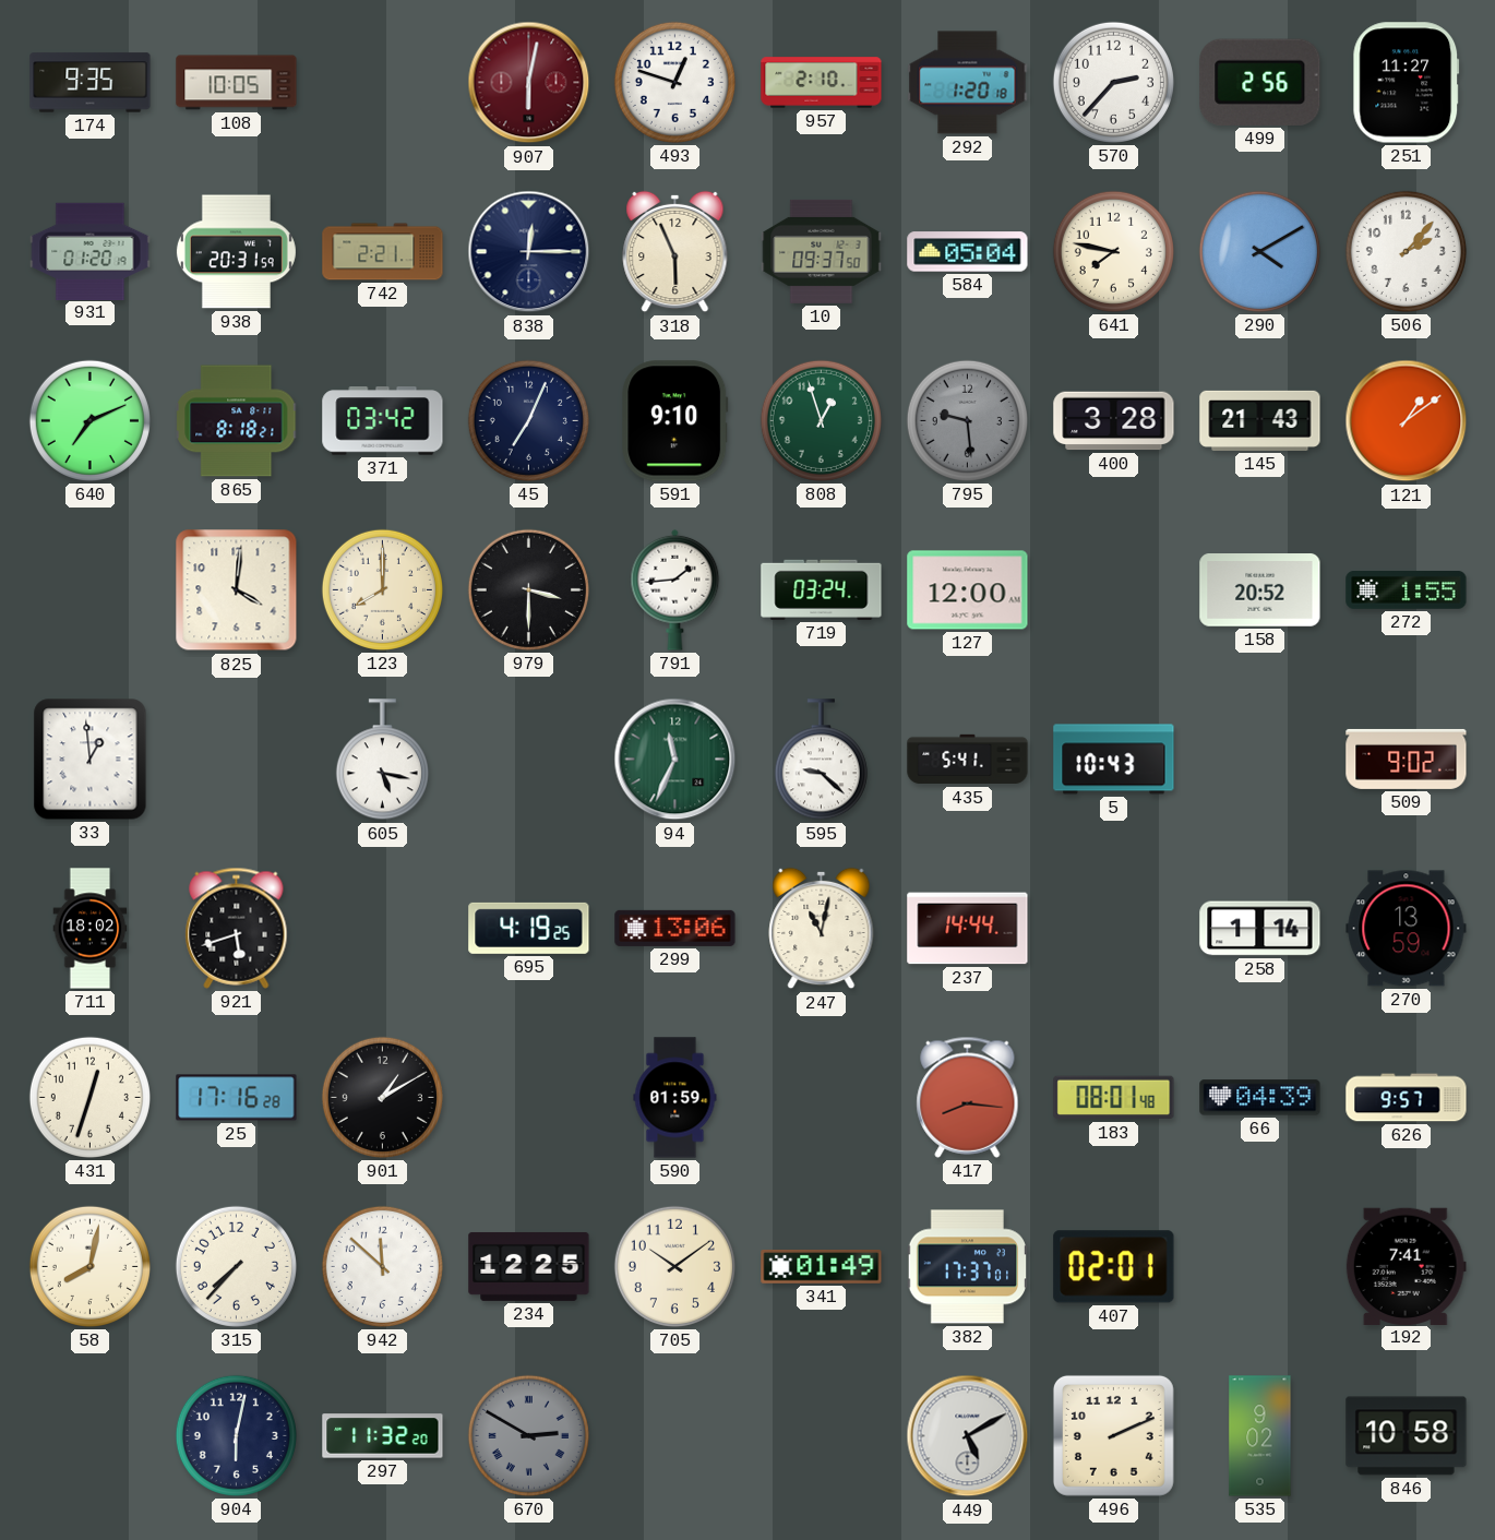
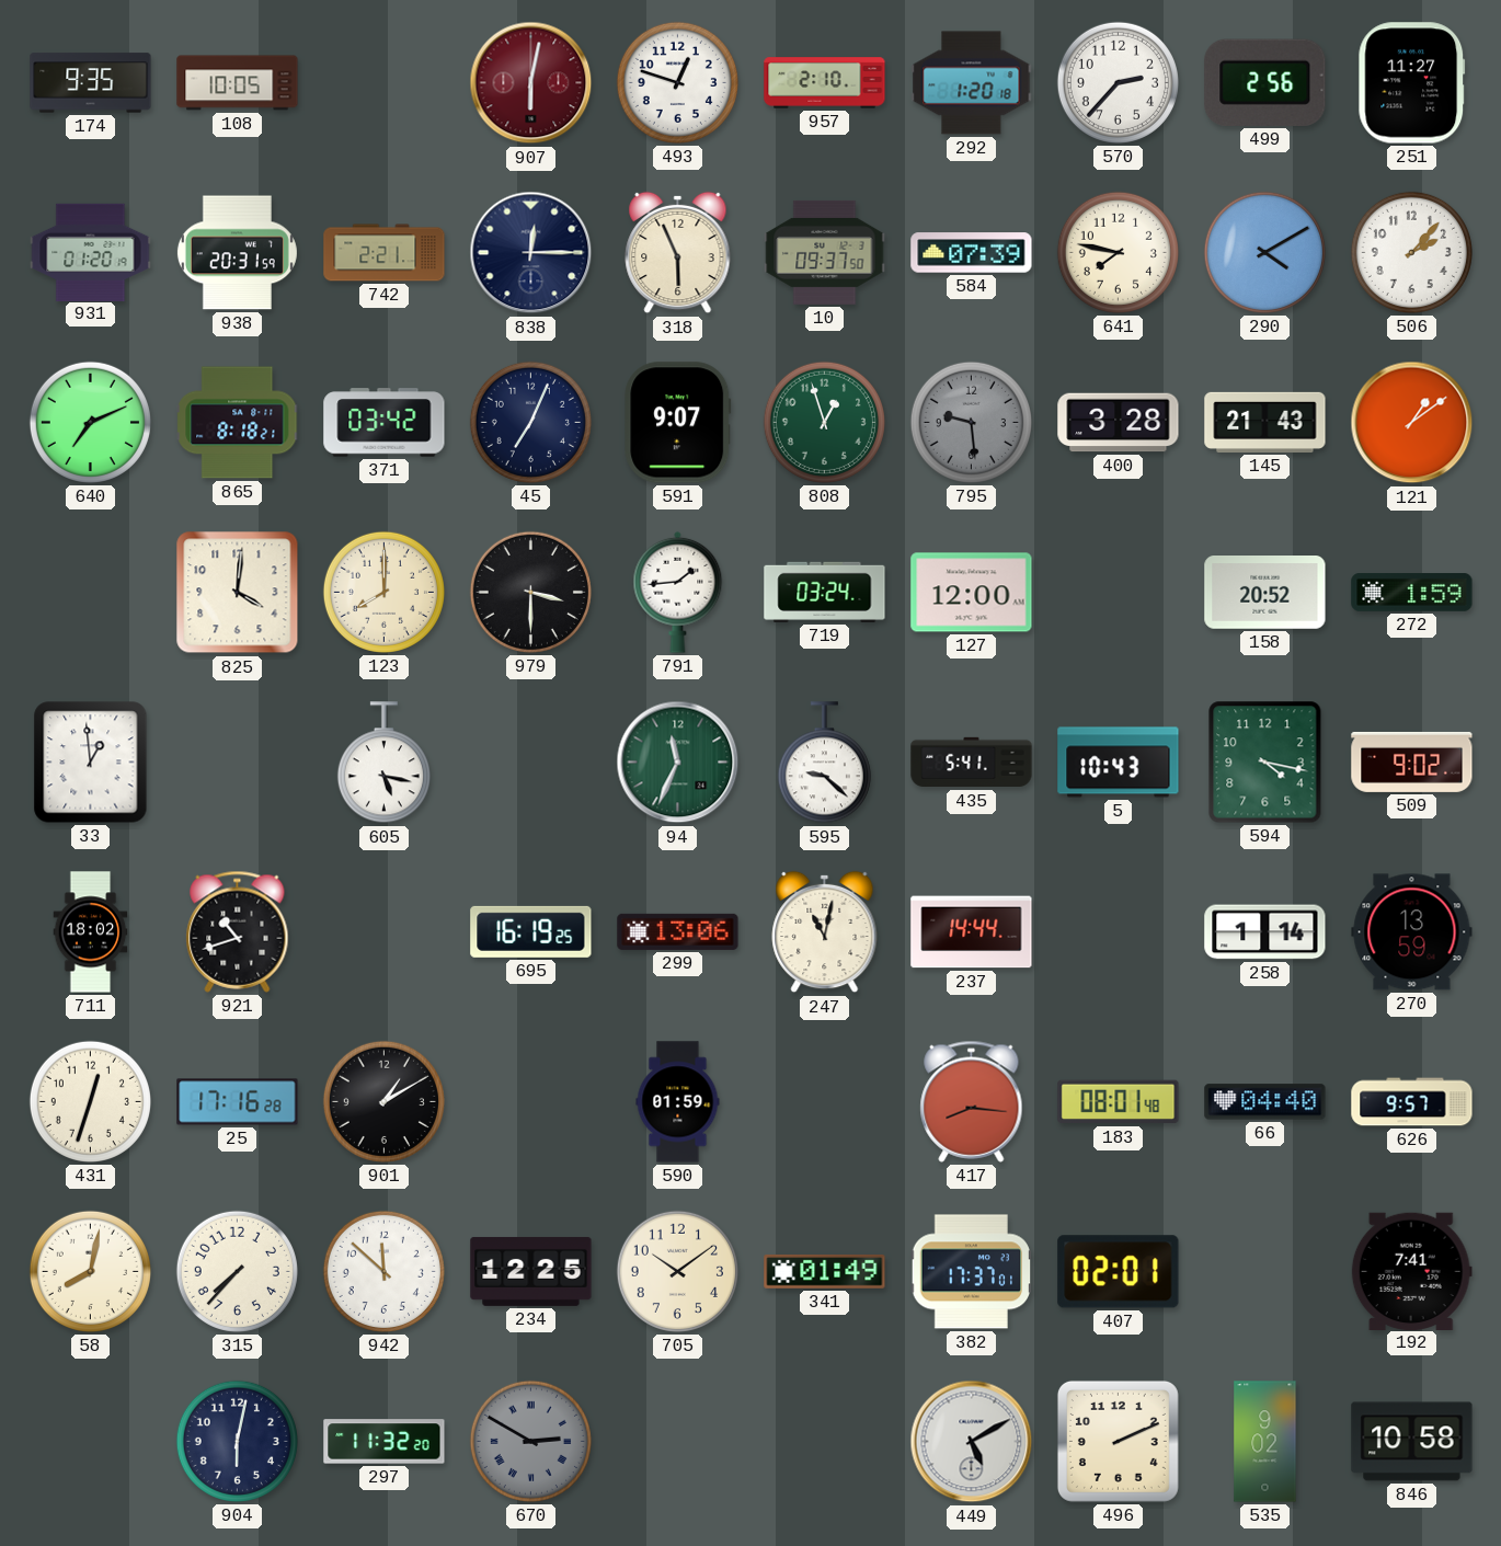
584: 05:04 -> 07:39
591: 9:10 -> 9:07
272: 1:55 -> 1:59
594: none -> 4:17
921: 5:42 -> 10:42
695: 4:19 -> 16:19
66: 04:39 -> 04:40
